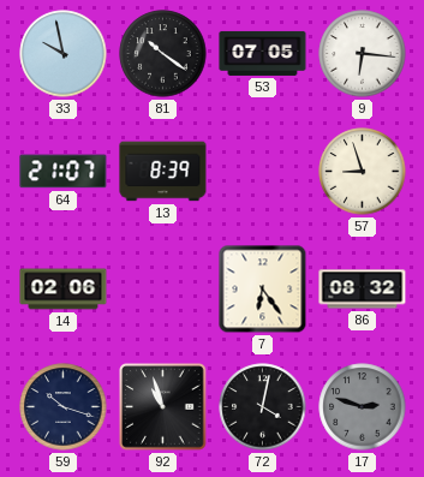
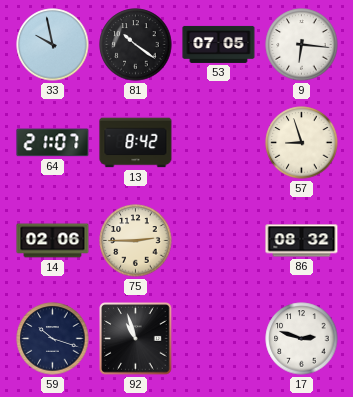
13: 8:39 -> 8:42
75: none -> 2:45
7: 6:24 -> none
72: 4:02 -> none
17 dial: grey -> white
